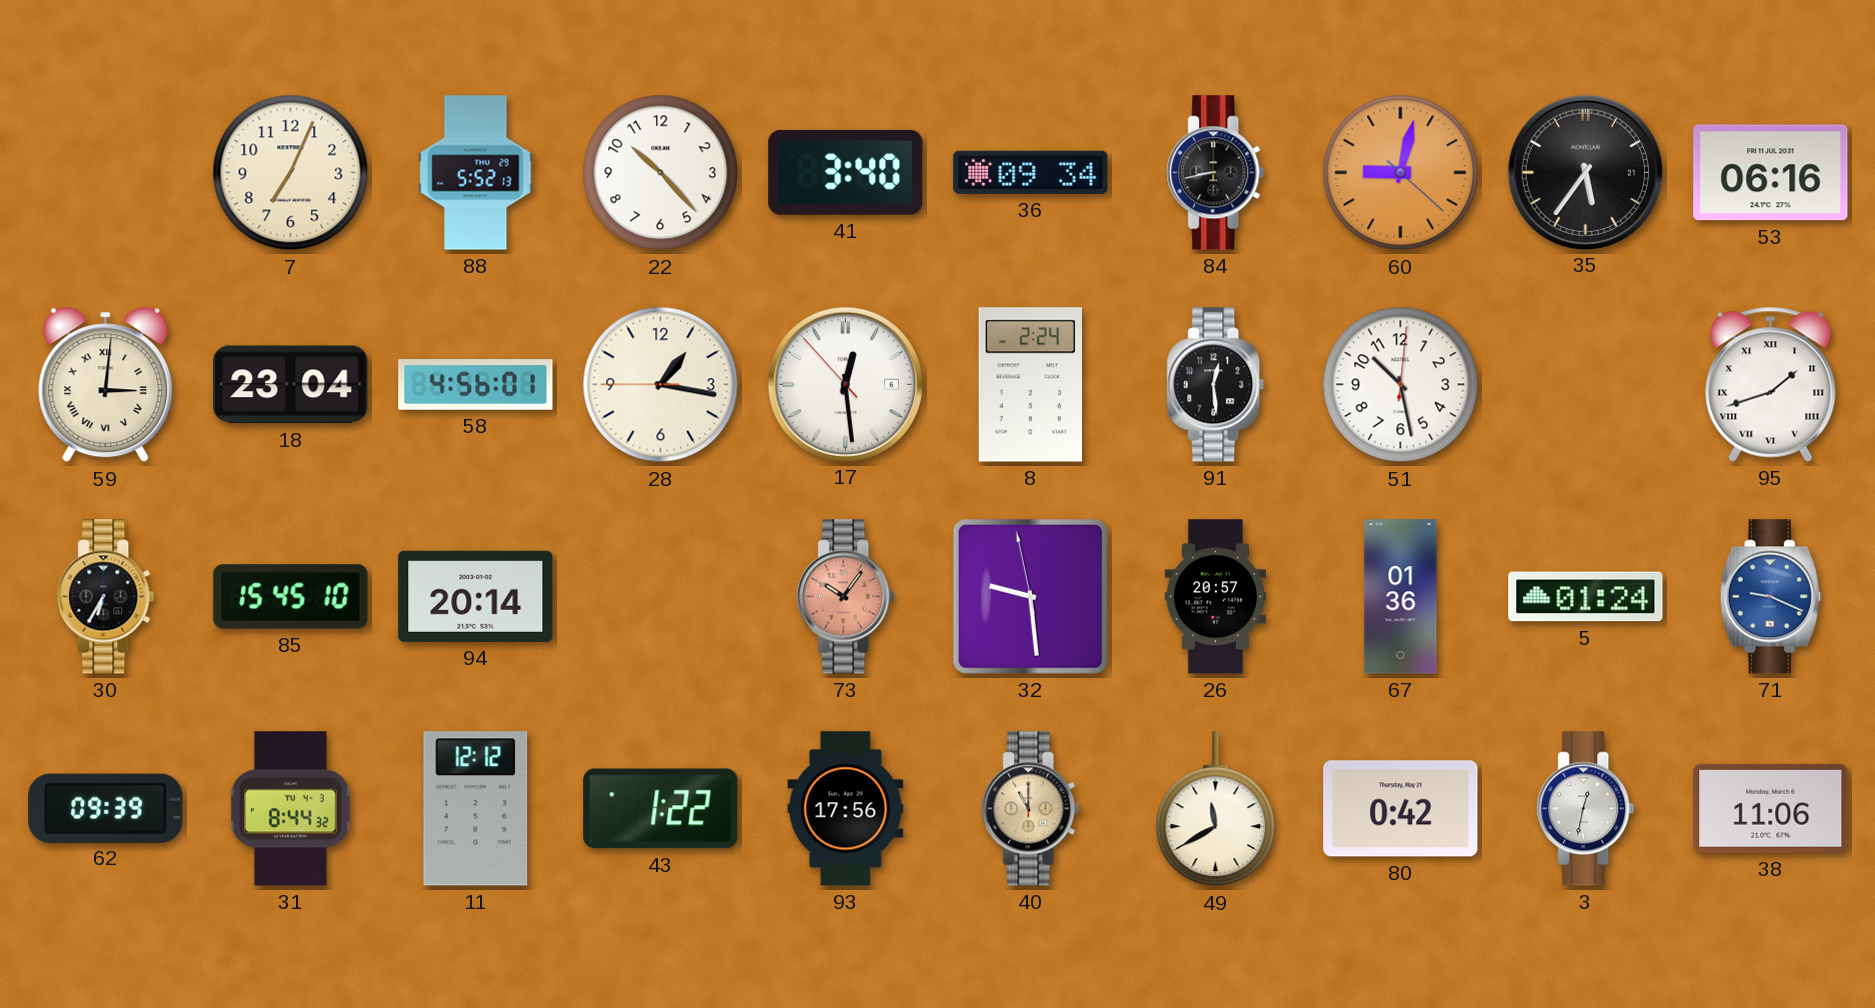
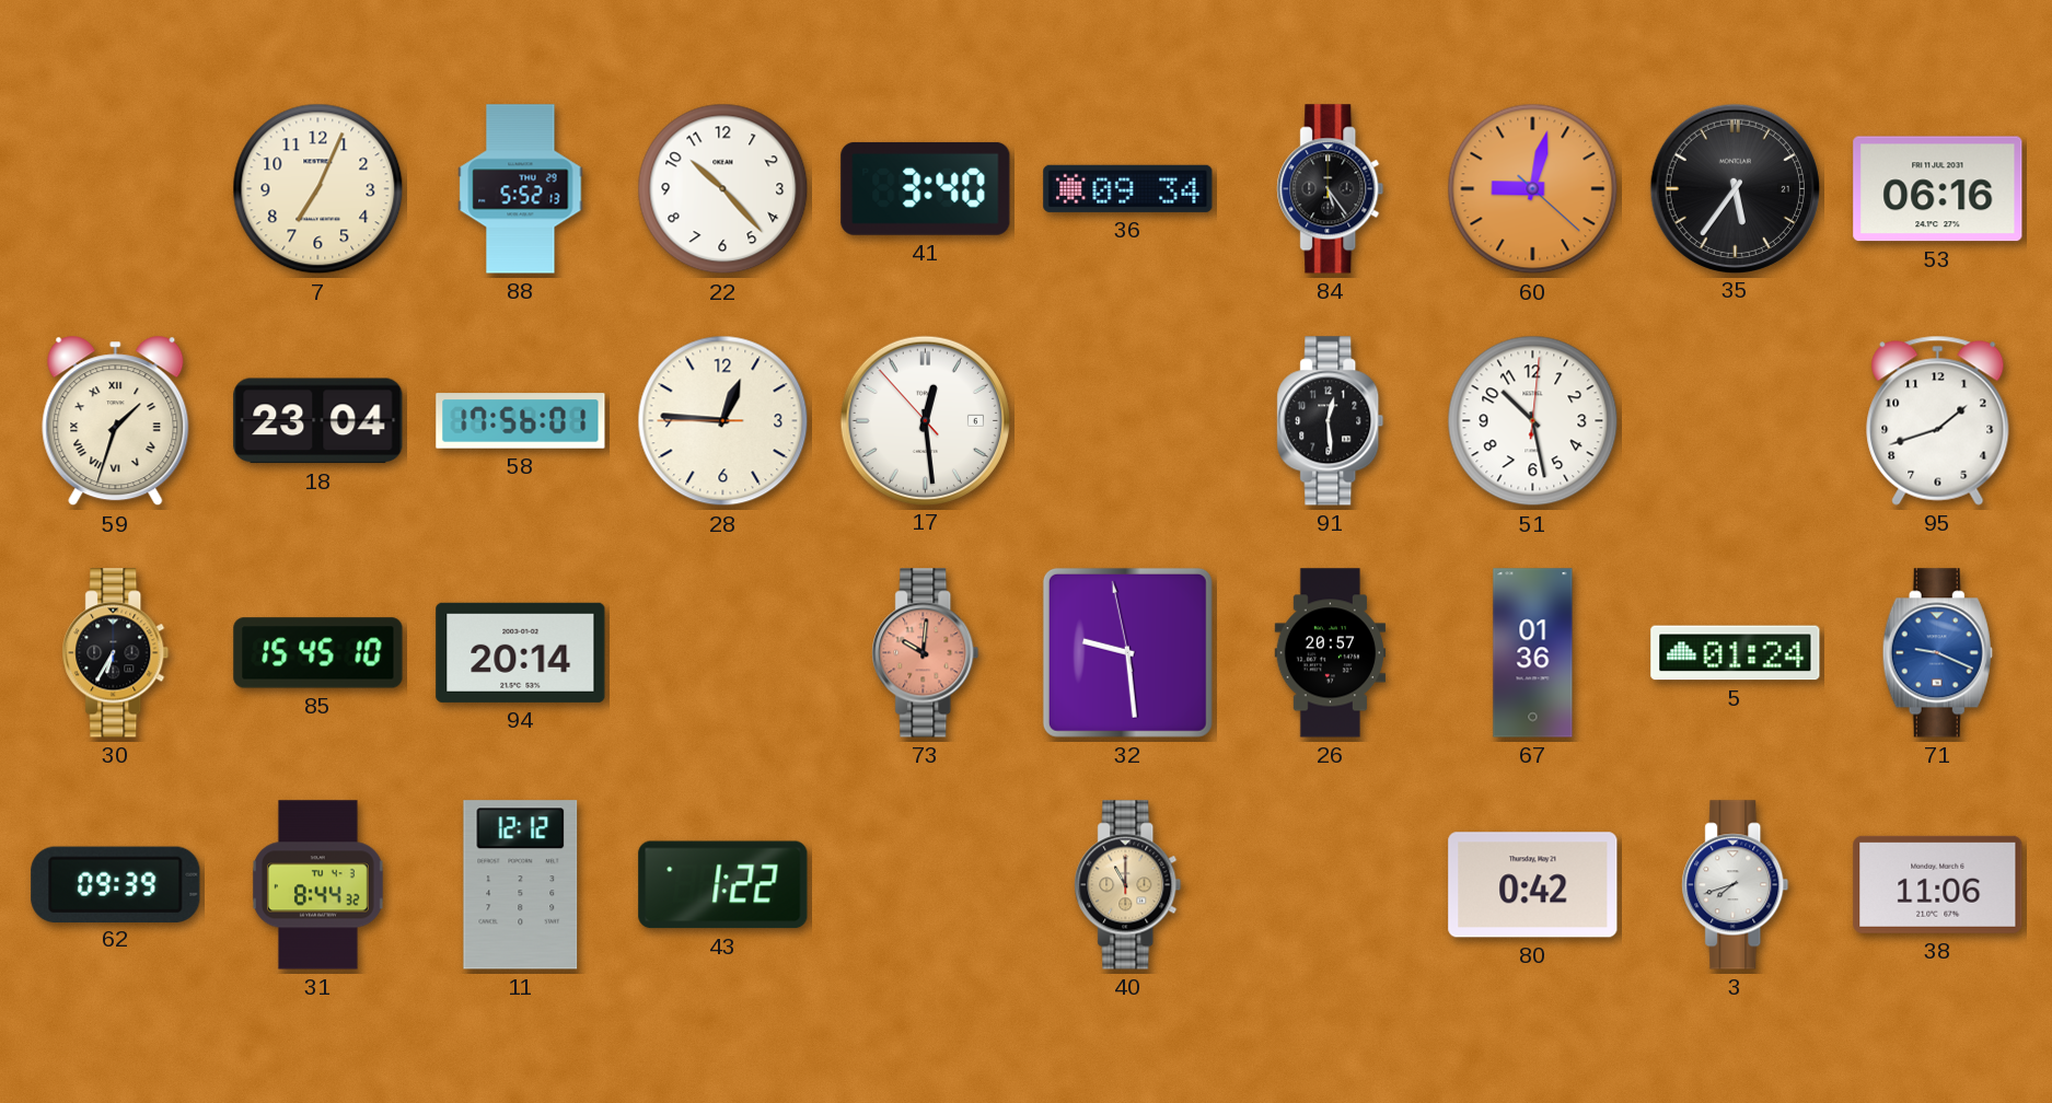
84: 8:43 -> 5:24
59: 3:01 -> 1:33
58: 4:56 -> 17:56
28: 1:16 -> 12:45
8: 2:24 -> none
95 numerals: Roman -> Arabic
73: 10:06 -> 10:01
93: 17:56 -> none
49: 11:40 -> none
3: 12:32 -> 7:42
